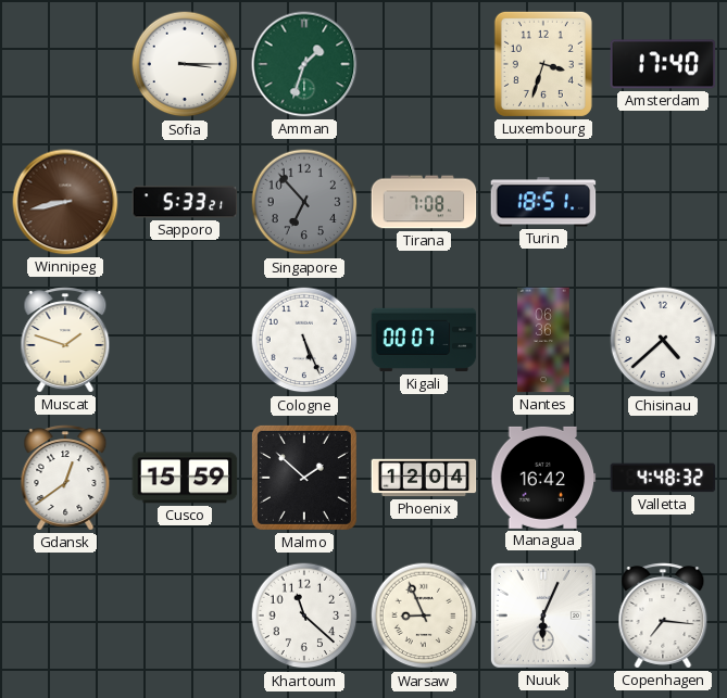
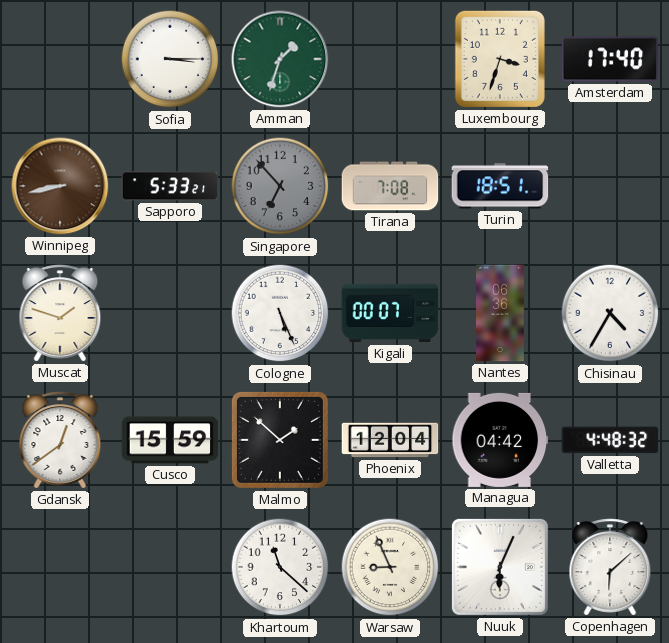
Chisinau: 4:38 -> 4:35
Managua: 16:42 -> 04:42
Copenhagen: 7:16 -> 6:08
